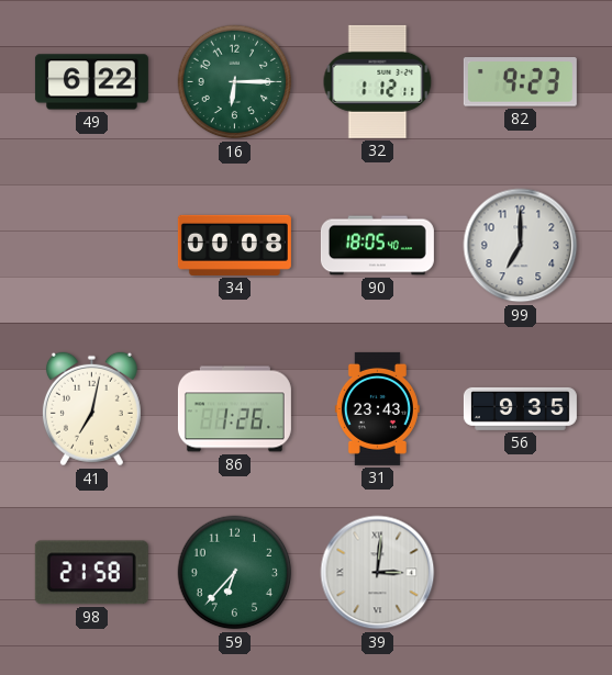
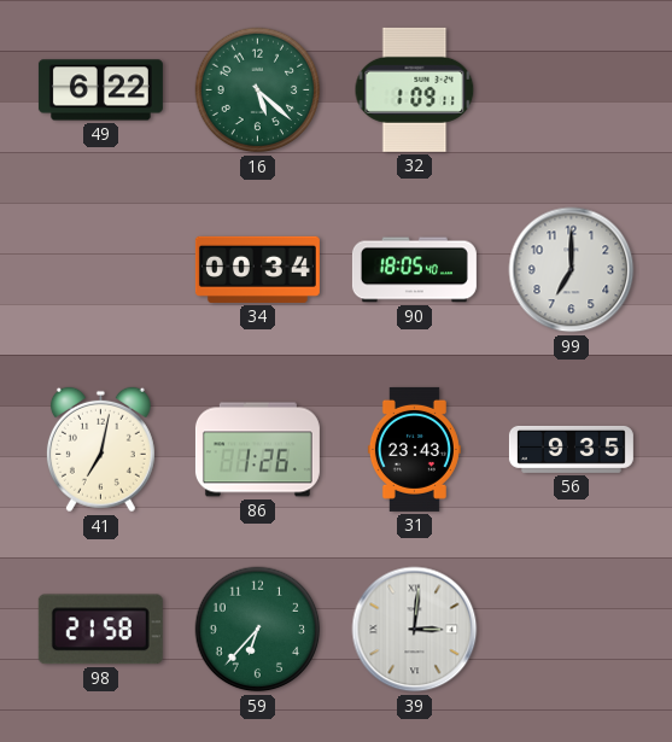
16: 6:15 -> 5:22
32: 1:12 -> 1:09
82: 9:23 -> none
34: 00:08 -> 00:34
